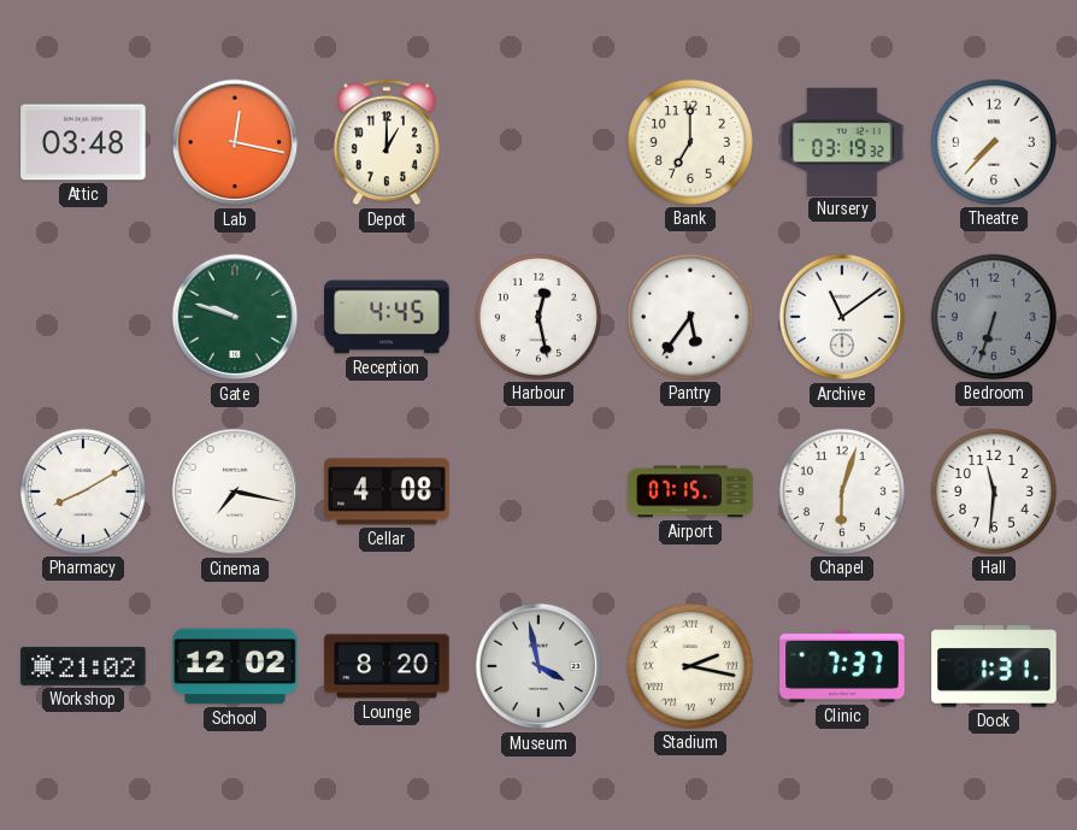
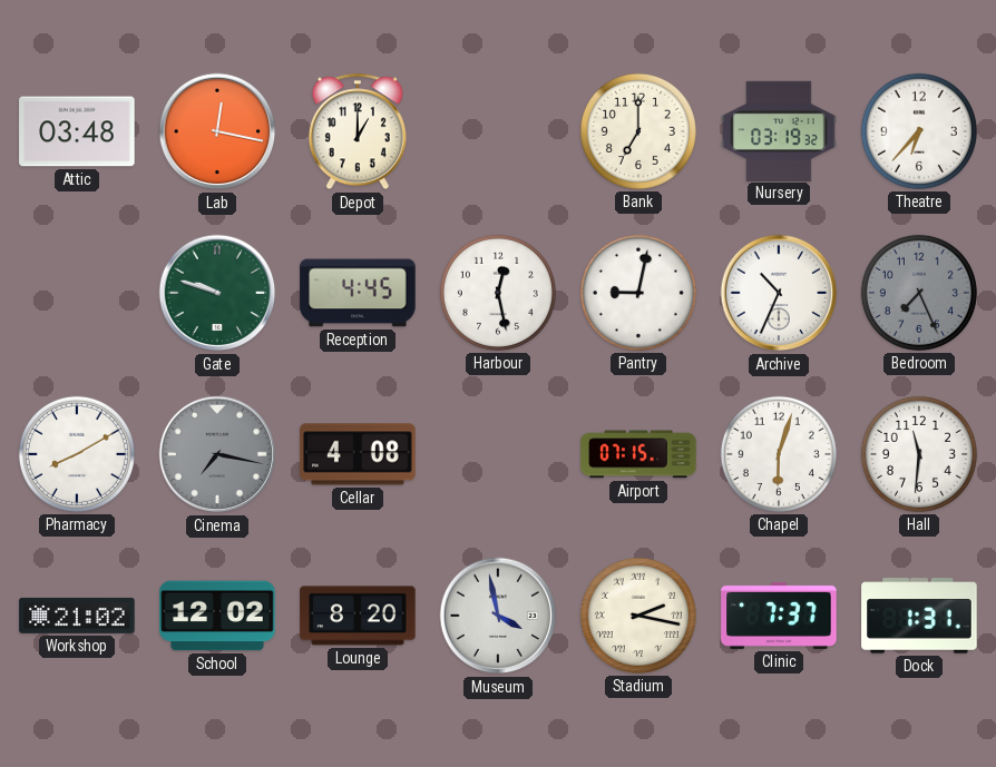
Theatre: 7:37 -> 6:37
Pantry: 5:36 -> 9:02
Archive: 11:09 -> 10:34
Bedroom: 6:33 -> 7:26
Cinema dial: white -> grey
